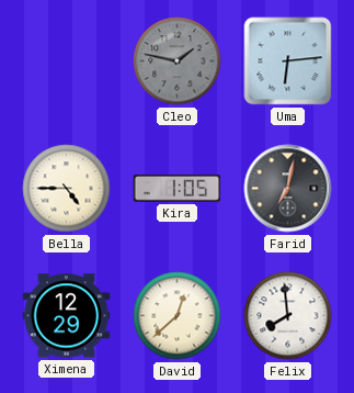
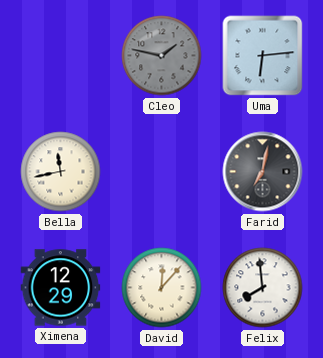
Bella: 4:45 -> 11:43
Kira: 1:05 -> none
David: 12:38 -> 12:07
